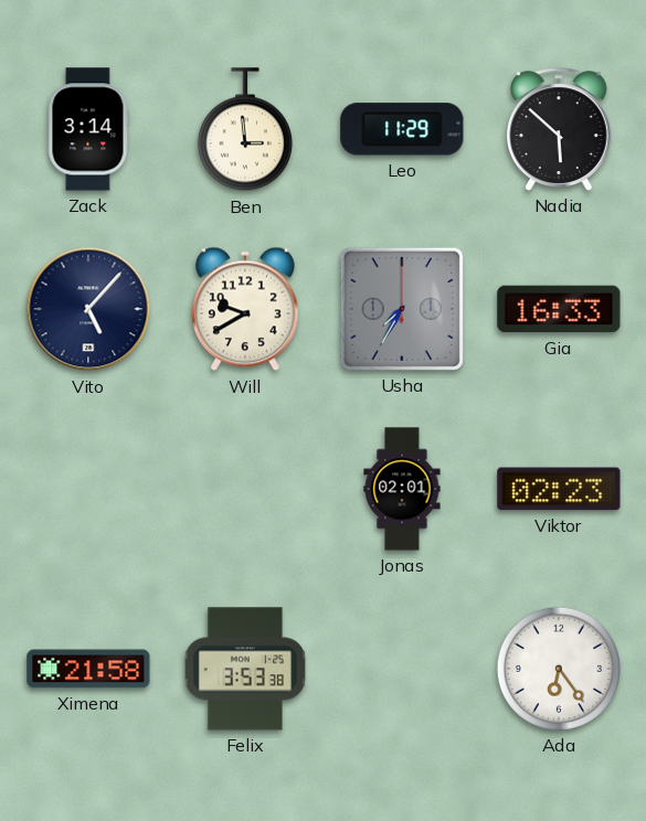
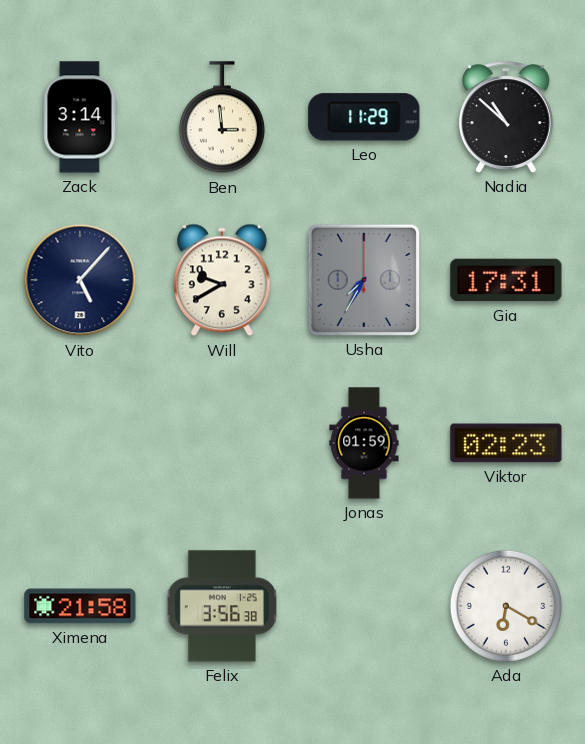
Nadia: 5:52 -> 10:52
Gia: 16:33 -> 17:31
Jonas: 02:01 -> 01:59
Felix: 3:53 -> 3:56
Ada: 6:24 -> 6:20
